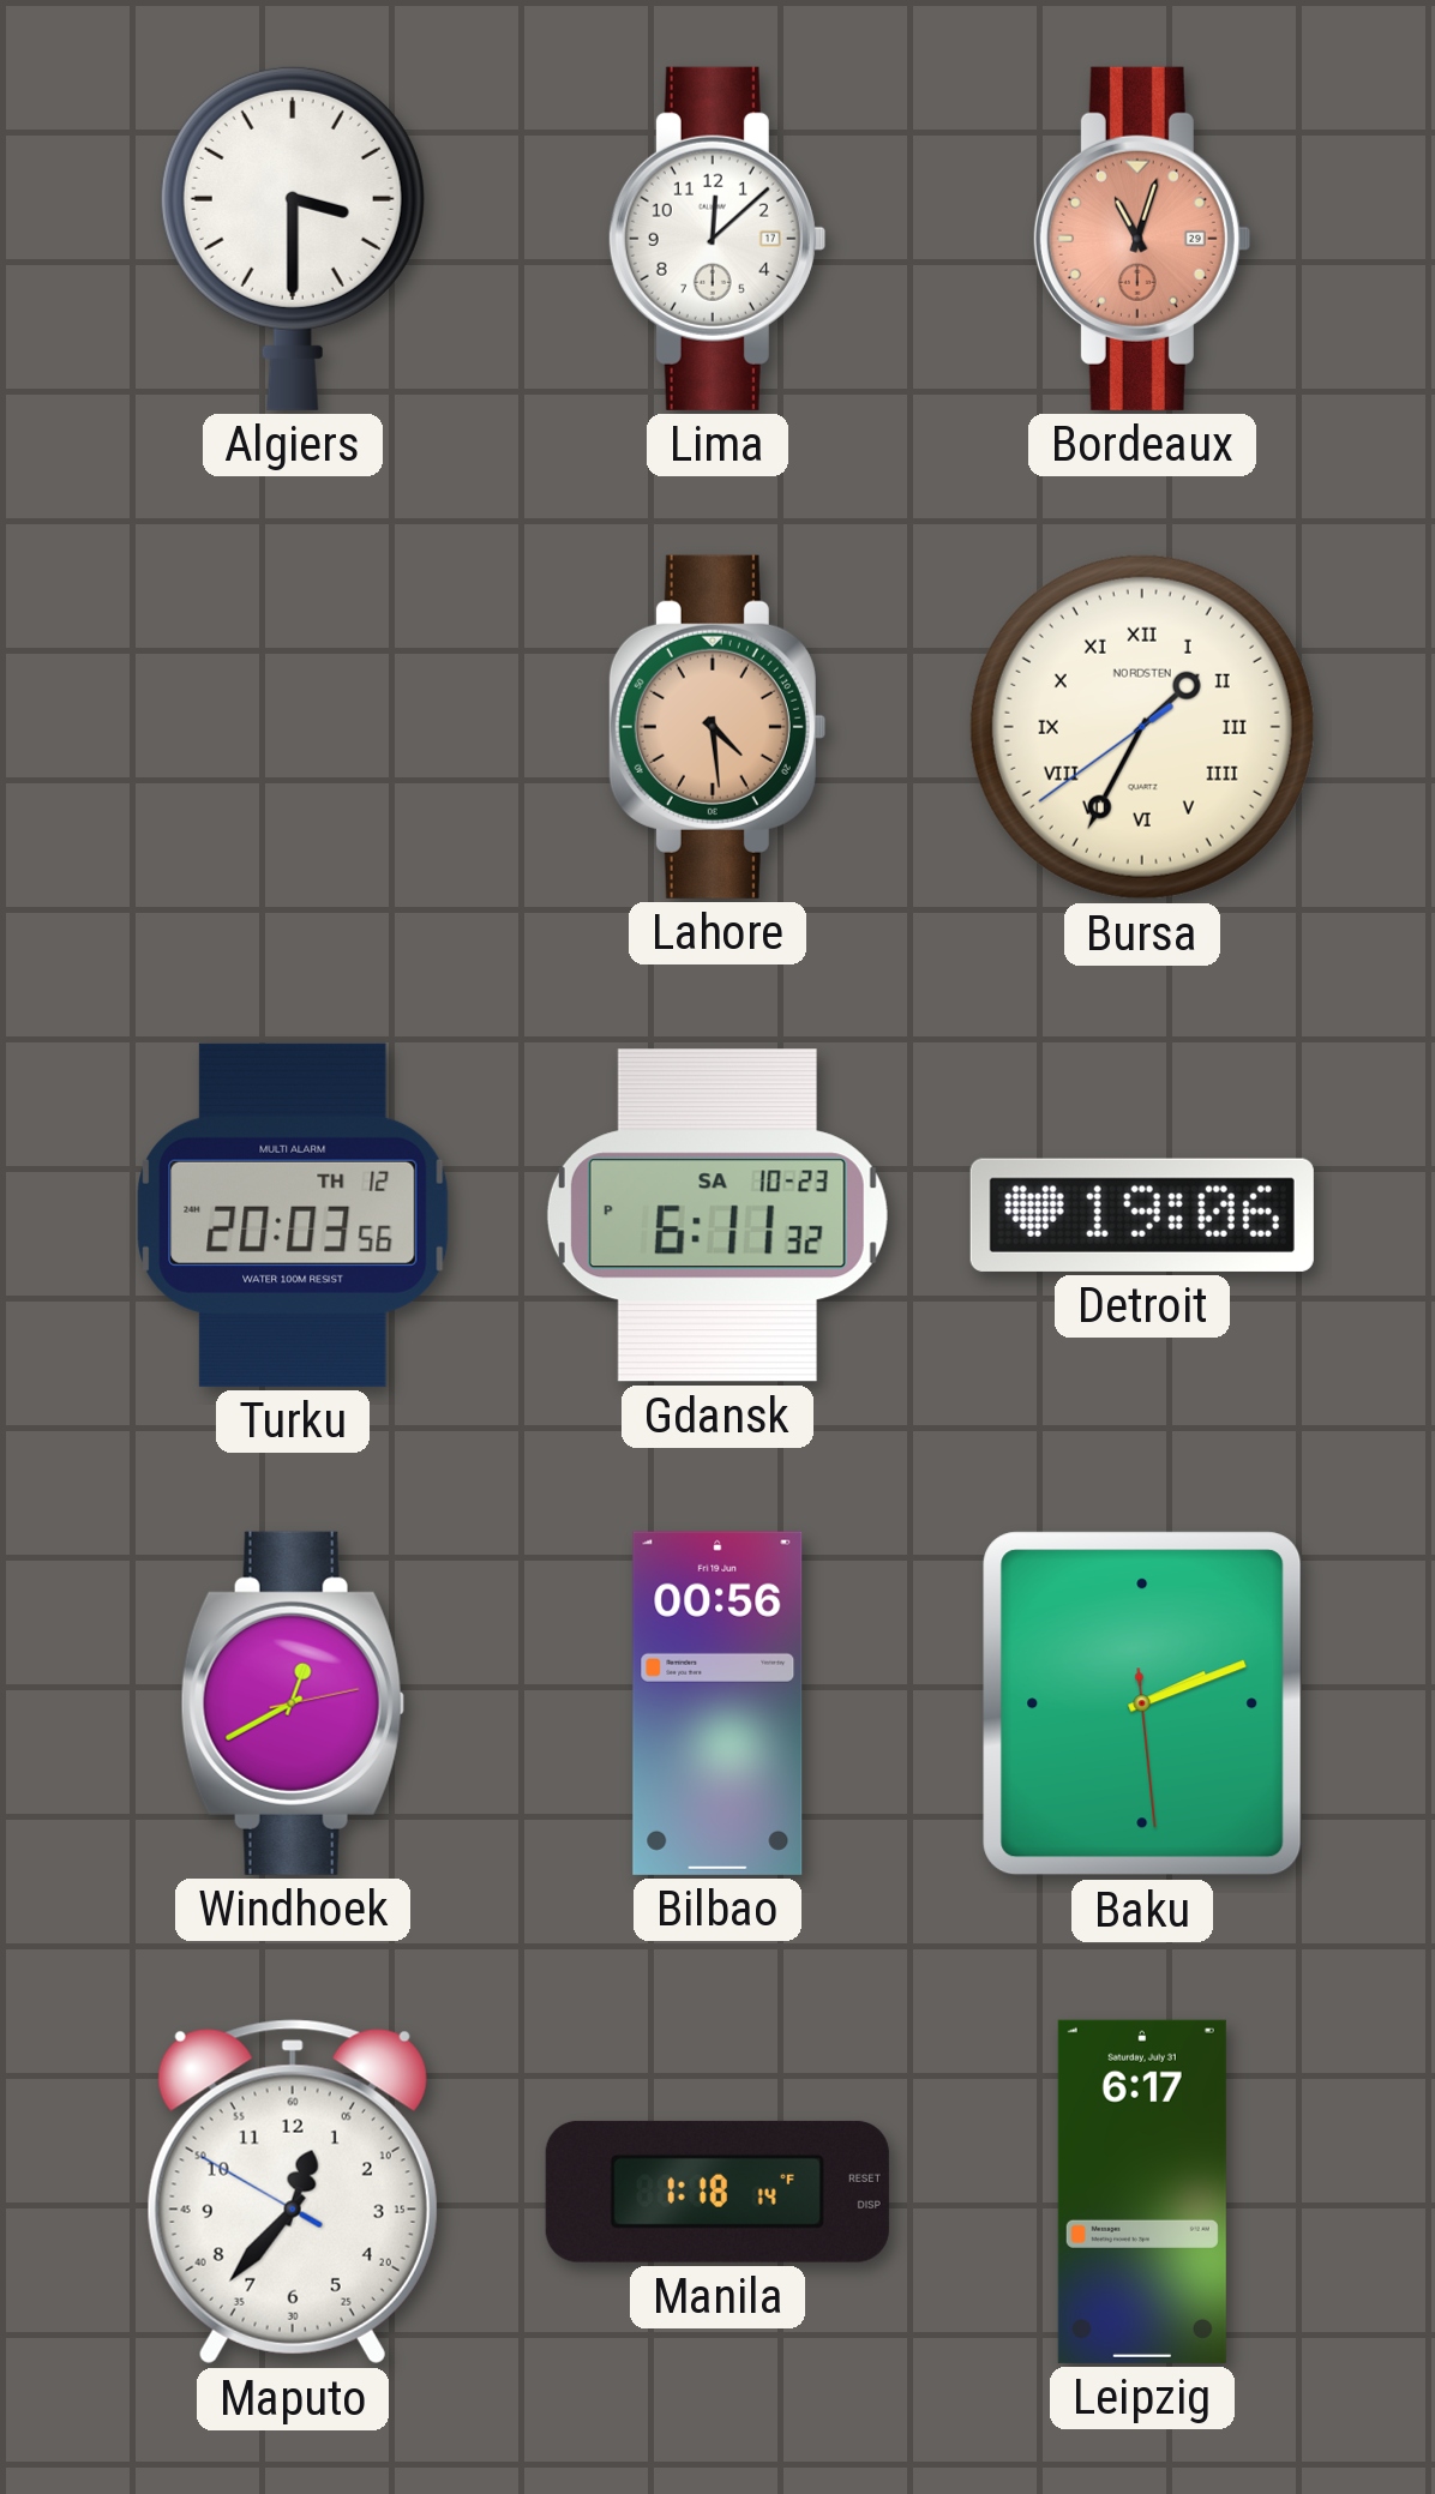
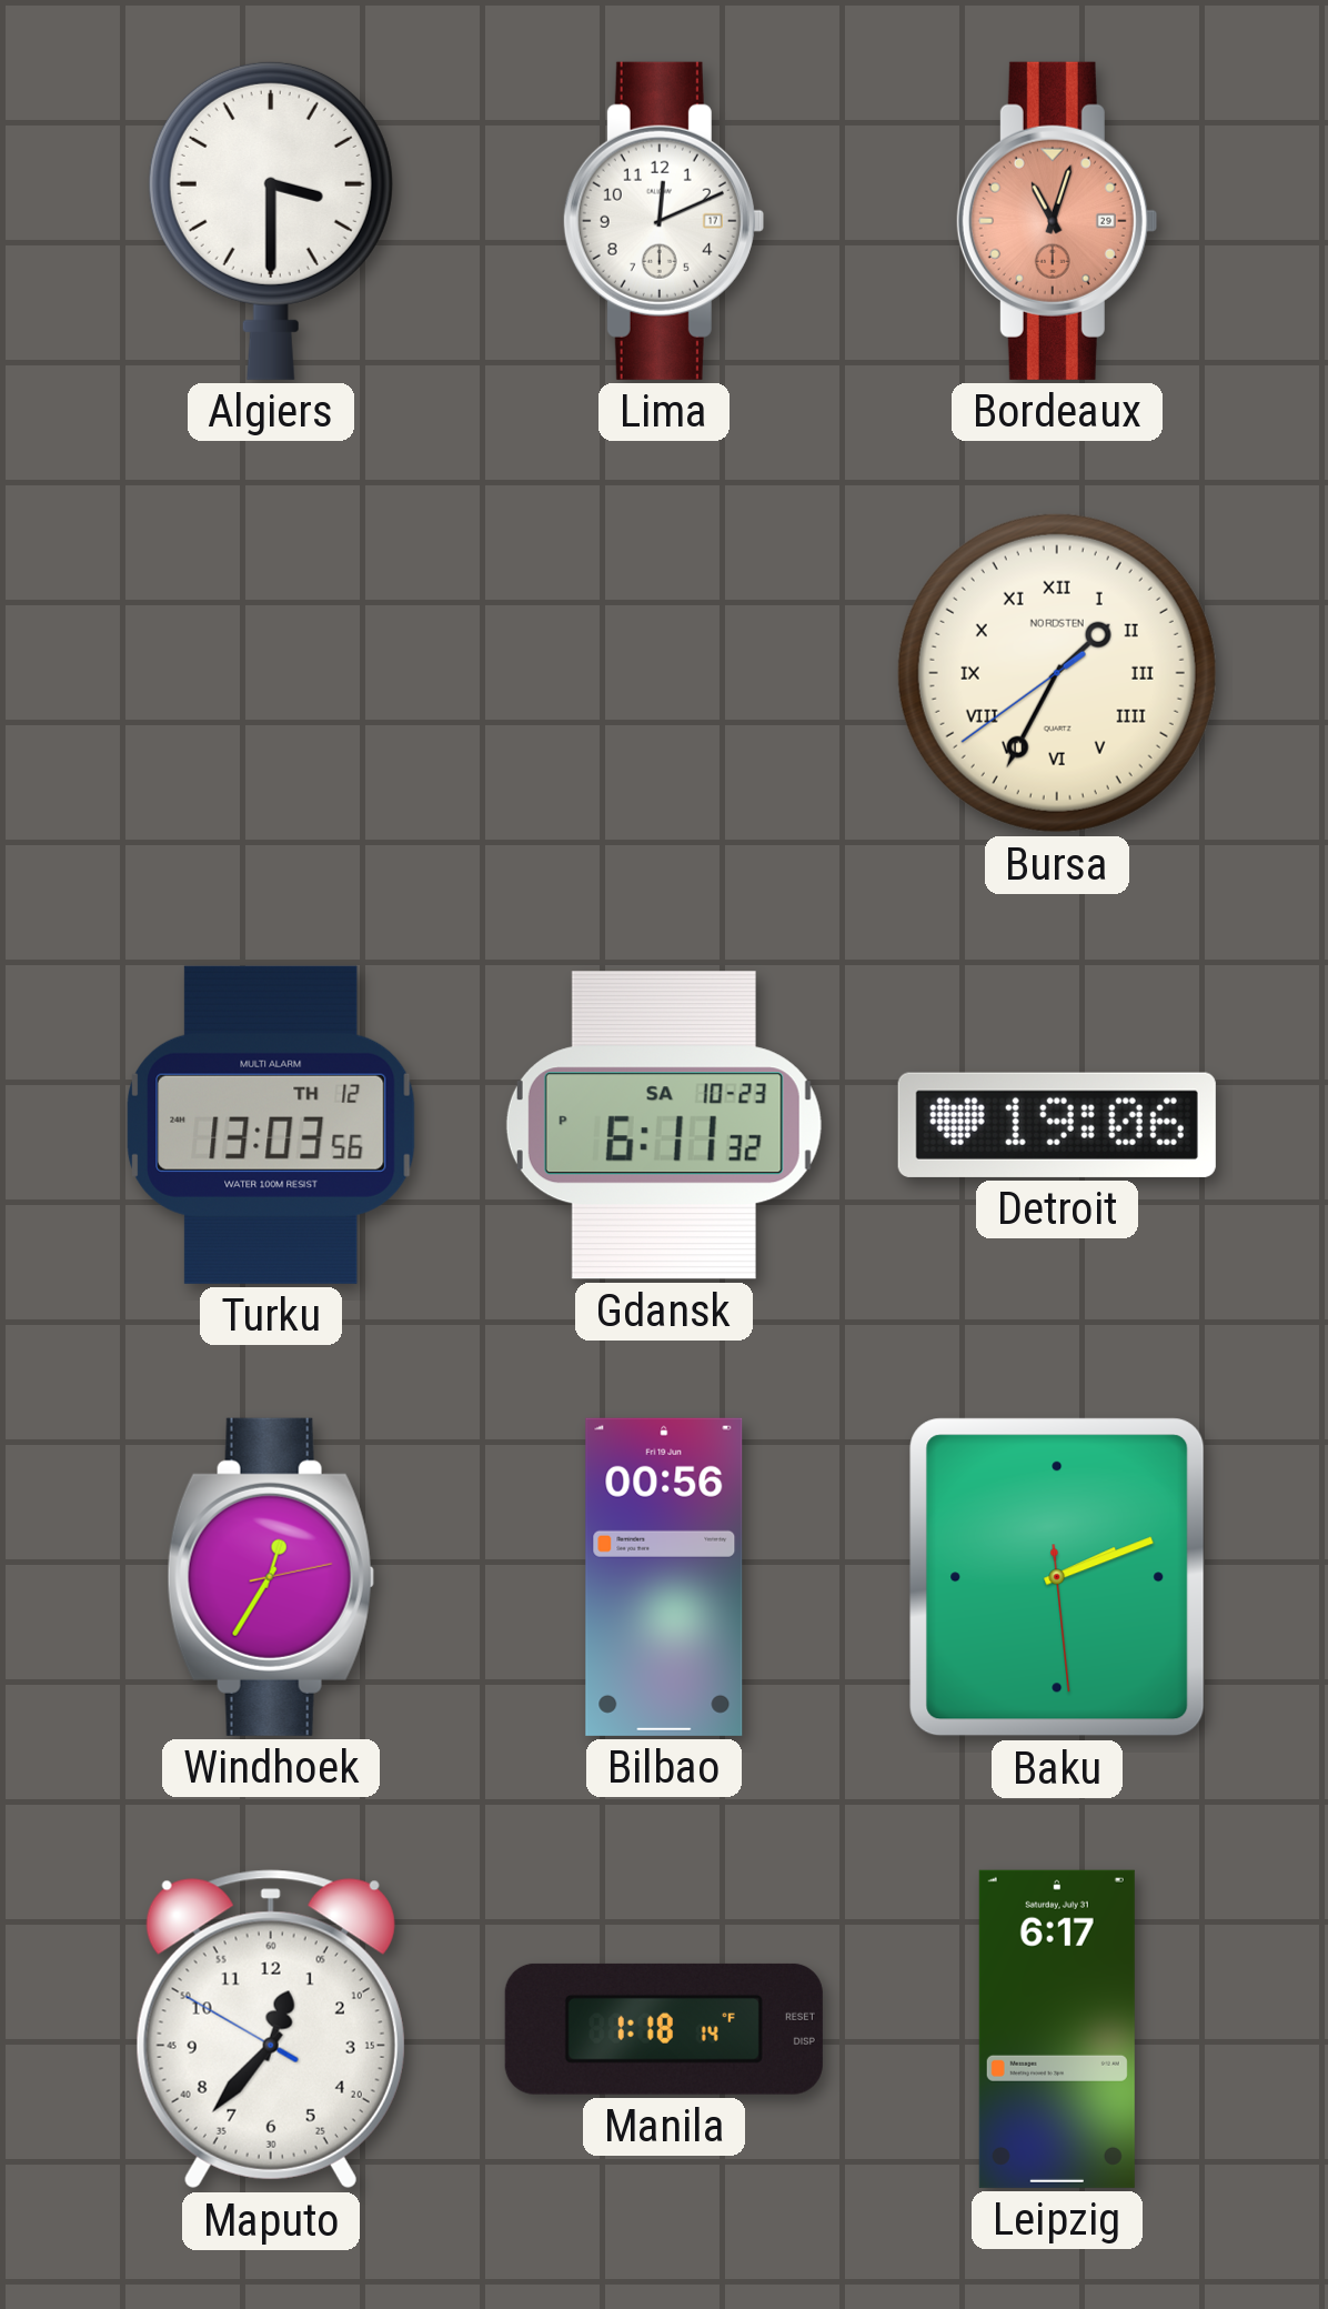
Lima: 12:08 -> 12:11
Lahore: 4:29 -> none
Turku: 20:03 -> 13:03
Windhoek: 12:40 -> 12:35
